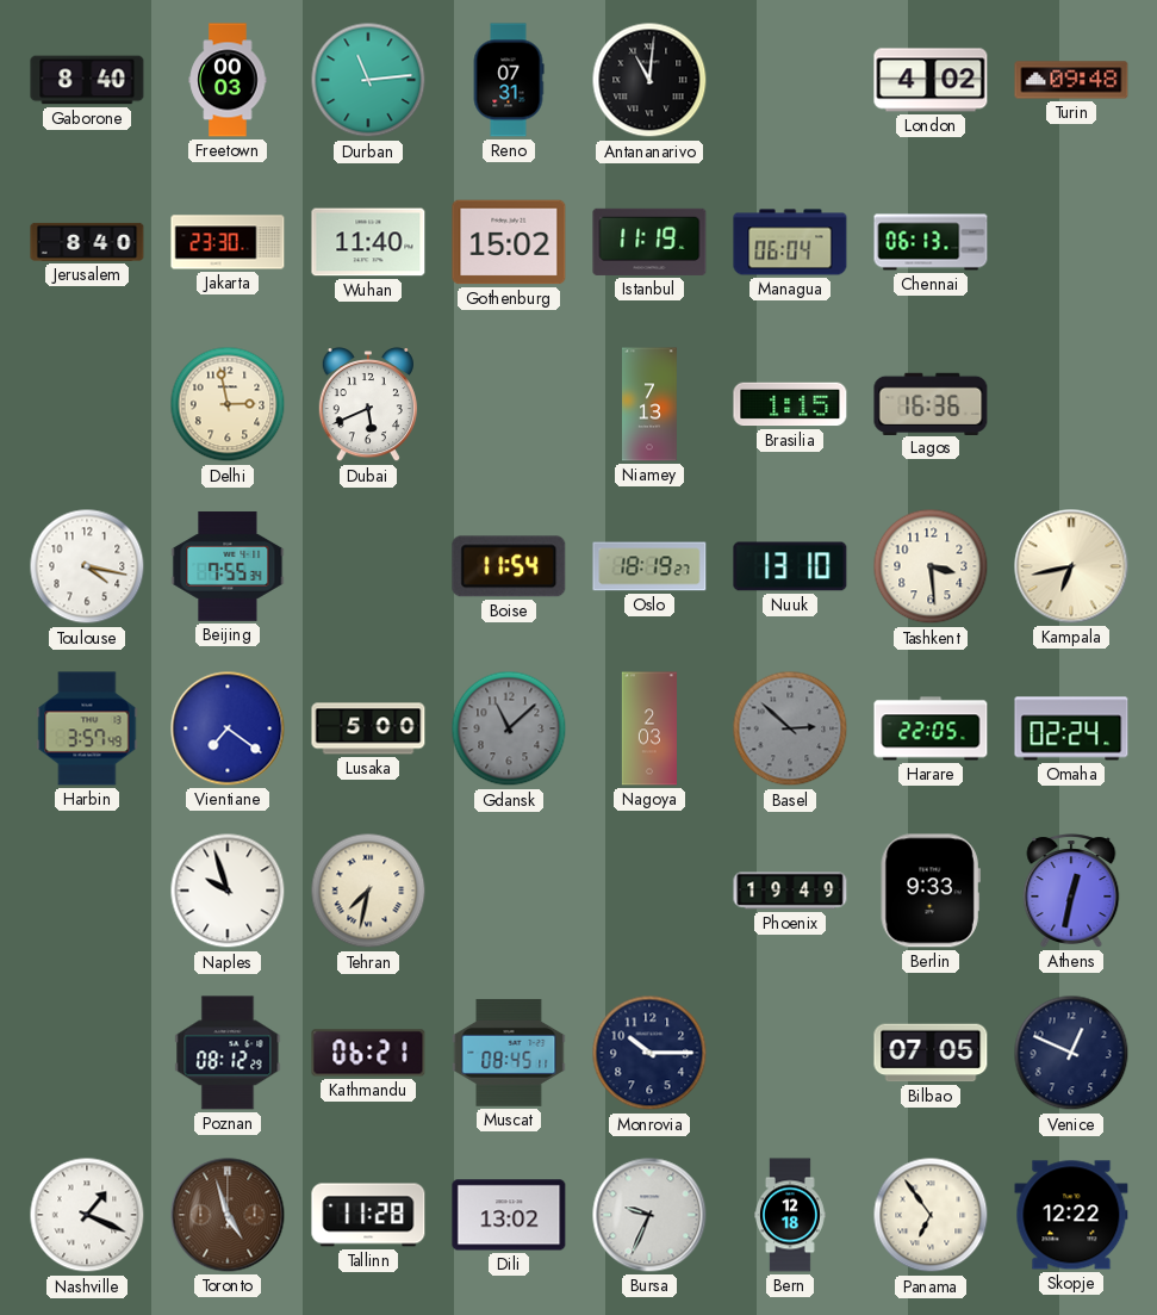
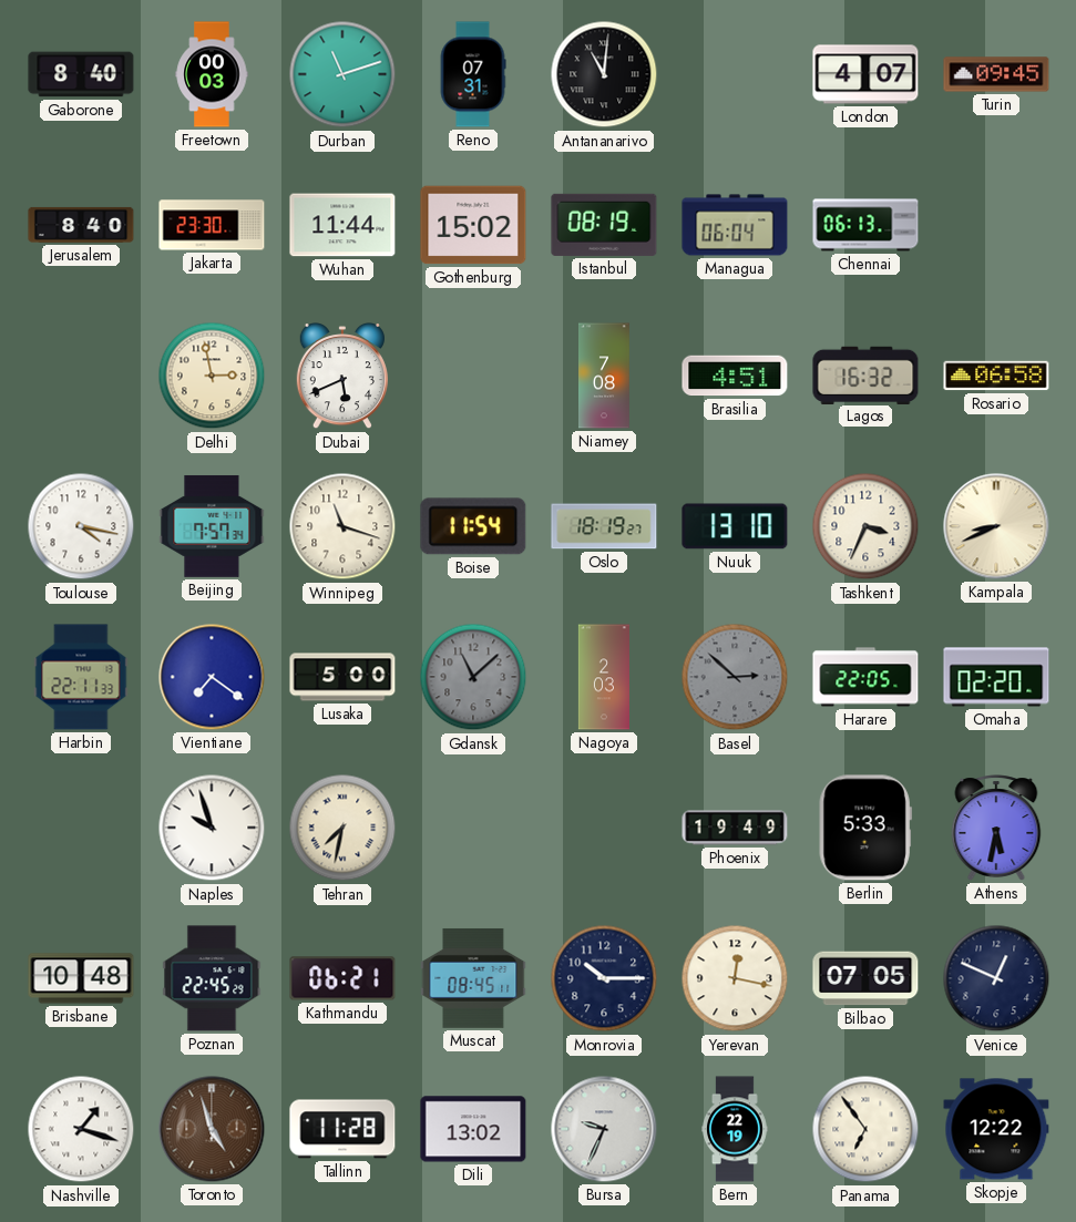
Durban: 11:14 -> 11:12
London: 4:02 -> 4:07
Turin: 09:48 -> 09:45
Wuhan: 11:40 -> 11:44
Istanbul: 11:19 -> 08:19
Niamey: 7:13 -> 7:08
Brasilia: 1:15 -> 4:51
Lagos: 16:36 -> 16:32
Rosario: none -> 06:58
Beijing: 7:55 -> 7:57
Winnipeg: none -> 11:18
Tashkent: 3:29 -> 3:34
Kampala: 6:43 -> 8:41
Harbin: 3:57 -> 22:11
Omaha: 02:24 -> 02:20
Berlin: 9:33 -> 5:33
Athens: 12:32 -> 5:32
Brisbane: none -> 10:48
Poznan: 08:12 -> 22:45
Yerevan: none -> 12:17
Nashville: 1:19 -> 1:18
Bern: 12:18 -> 22:19
